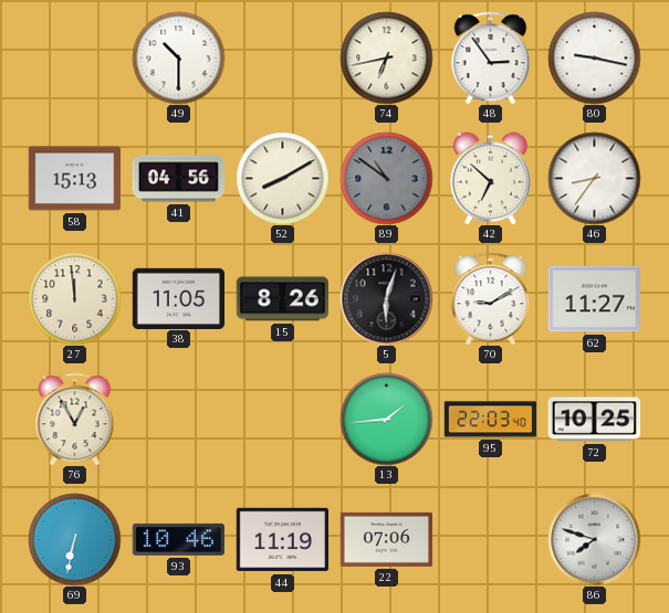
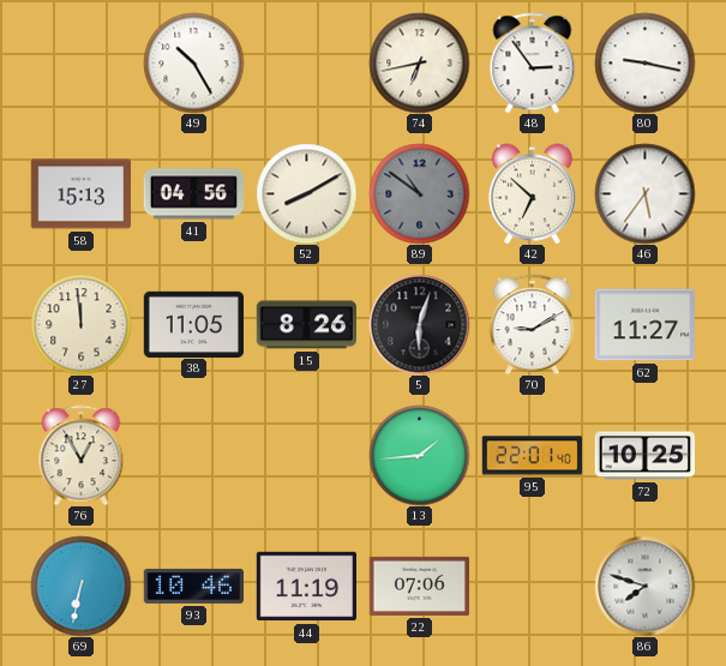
49: 10:30 -> 10:25
46: 8:36 -> 5:36
95: 22:03 -> 22:01
